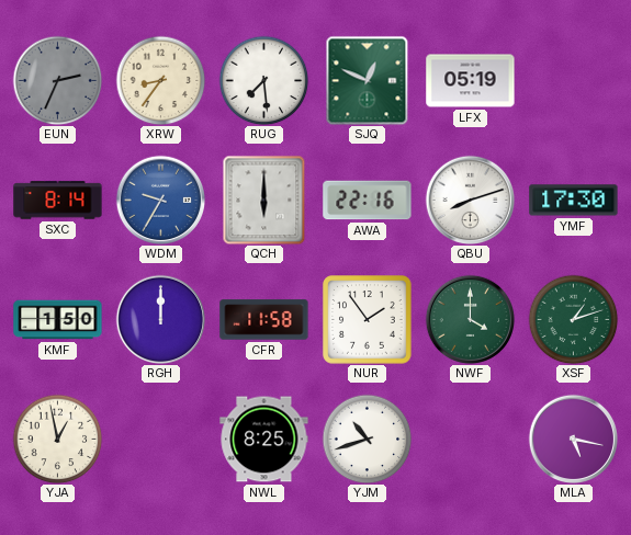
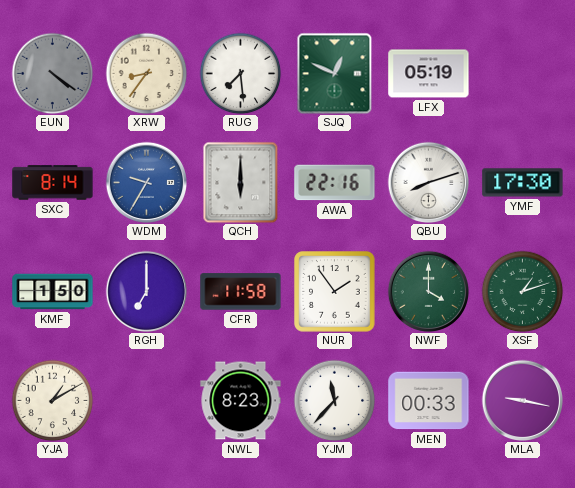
EUN: 2:34 -> 4:21
RGH: 12:00 -> 7:00
YJA: 12:58 -> 1:10
NWL: 8:25 -> 8:23
YJM: 10:42 -> 11:37
MEN: none -> 00:33
MLA: 5:17 -> 9:17
